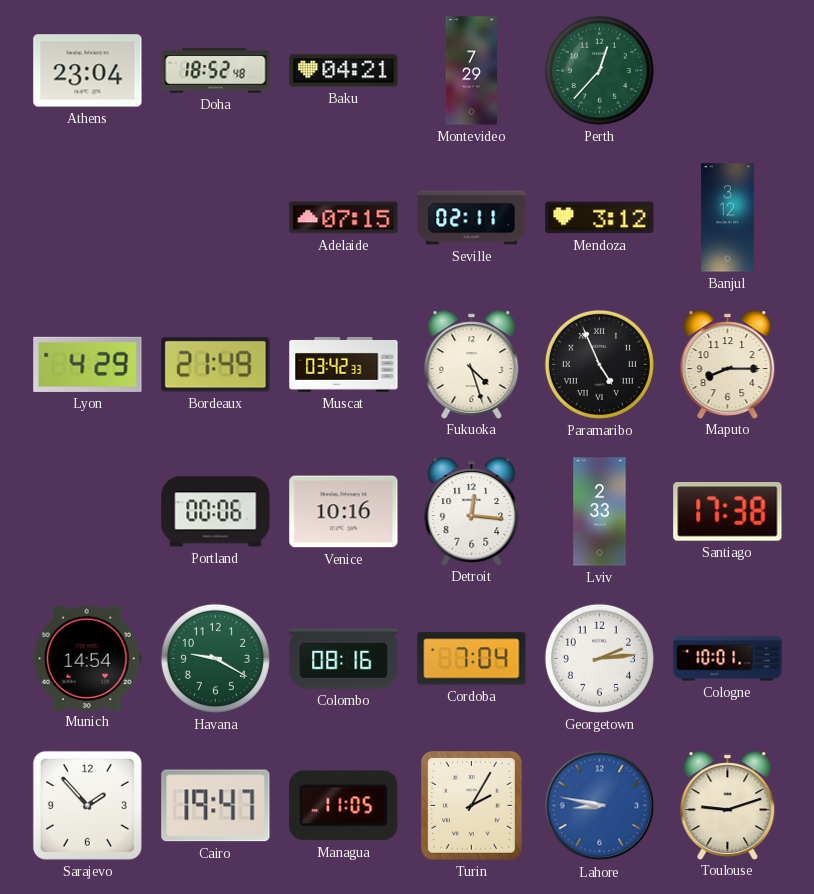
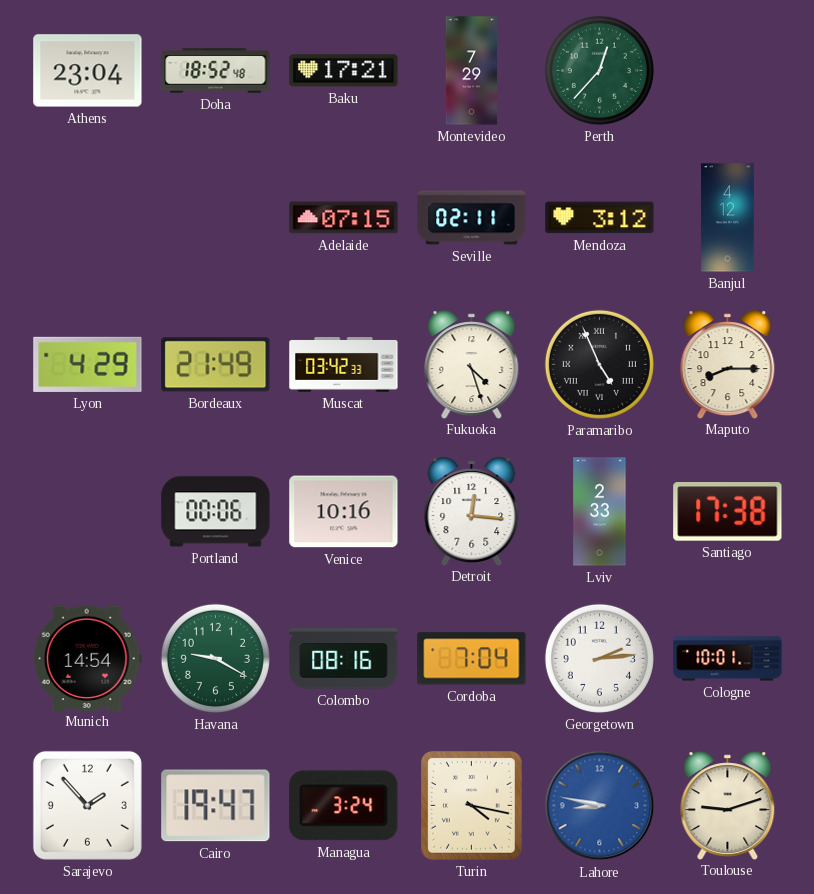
Baku: 04:21 -> 17:21
Banjul: 3:12 -> 4:12
Managua: 11:05 -> 3:24
Turin: 2:05 -> 4:17
